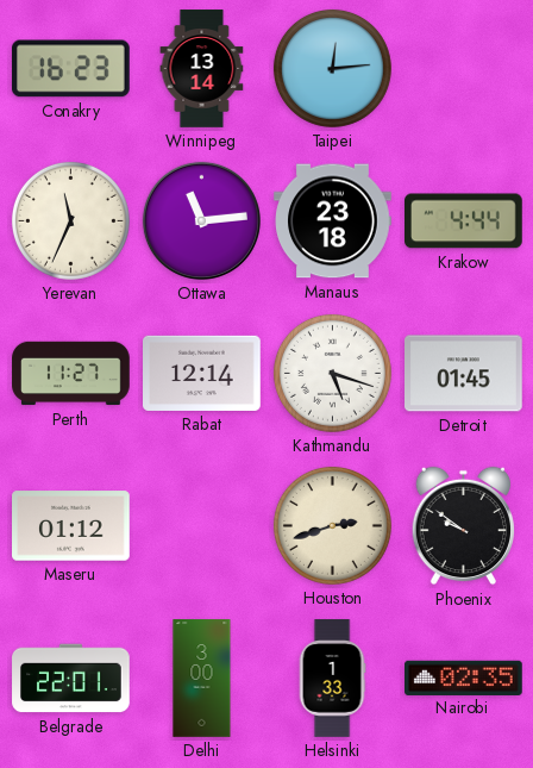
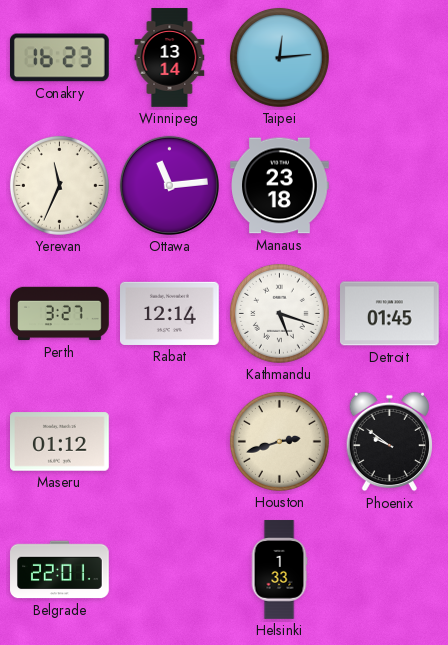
Krakow: 4:44 -> none
Perth: 11:27 -> 3:27
Delhi: 3:00 -> none
Nairobi: 02:35 -> none
